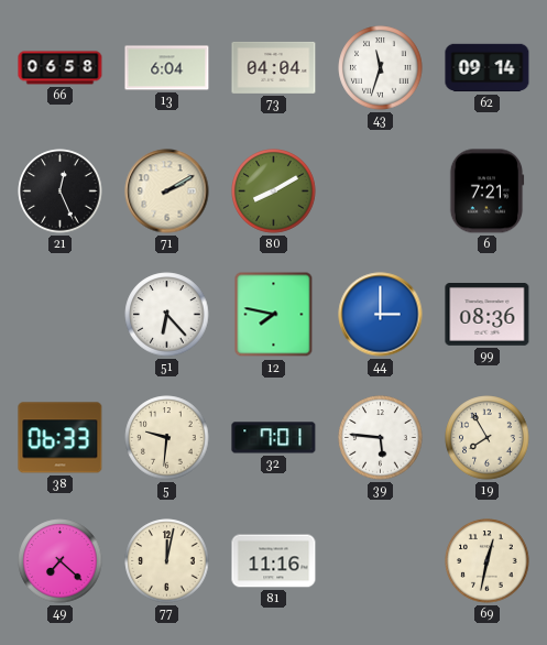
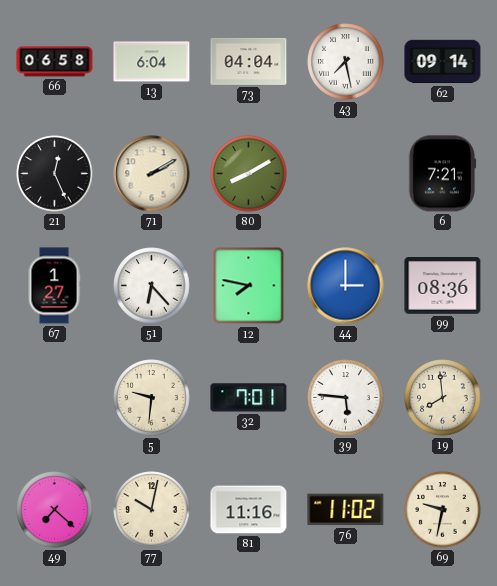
43: 11:33 -> 7:28
67: none -> 1:27
38: 06:33 -> none
19: 7:55 -> 7:59
77: 12:02 -> 10:02
76: none -> 11:02
69: 12:32 -> 9:32
